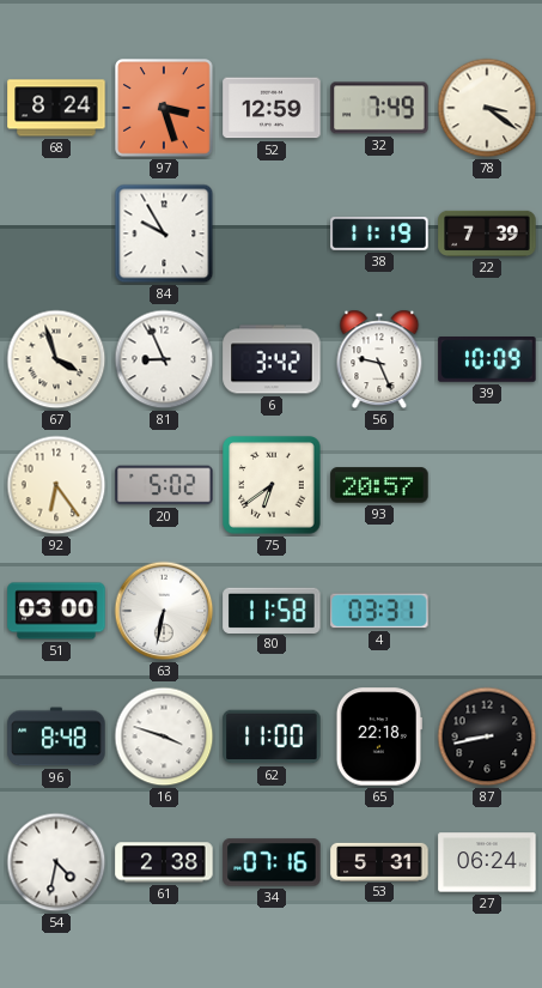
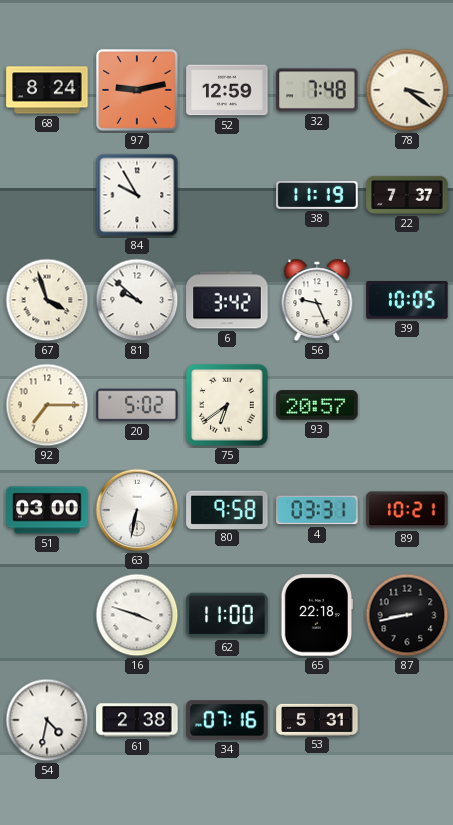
97: 3:27 -> 9:13
32: 7:49 -> 7:48
22: 7:39 -> 7:37
81: 8:56 -> 9:52
39: 10:09 -> 10:05
92: 6:24 -> 7:15
80: 11:58 -> 9:58
89: none -> 10:21
96: 8:48 -> none
27: 06:24 -> none
